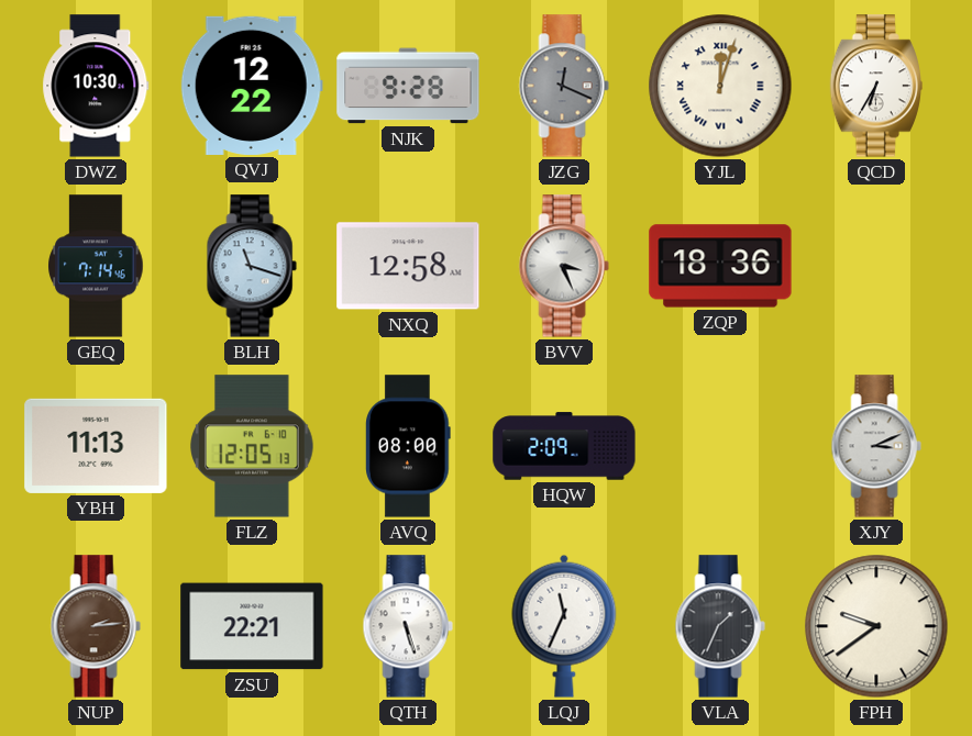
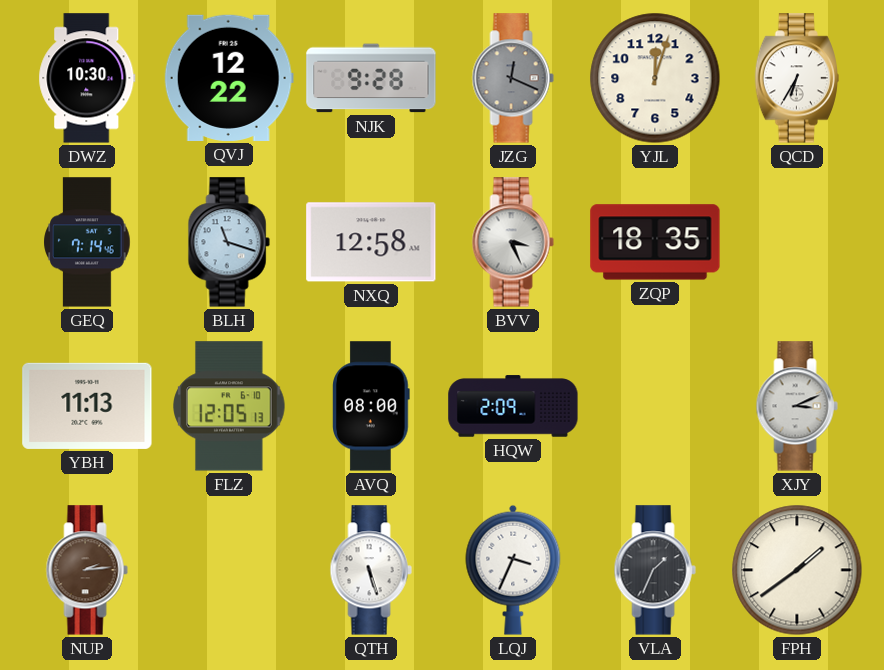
YJL numerals: Roman -> Arabic
ZQP: 18:36 -> 18:35
ZSU: 22:21 -> none
LQJ: 11:34 -> 3:34
FPH: 9:39 -> 1:39
